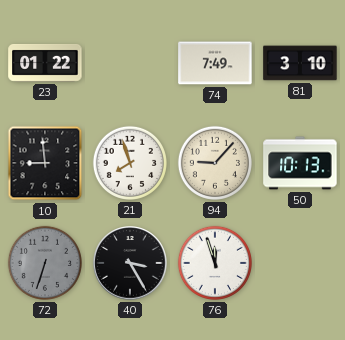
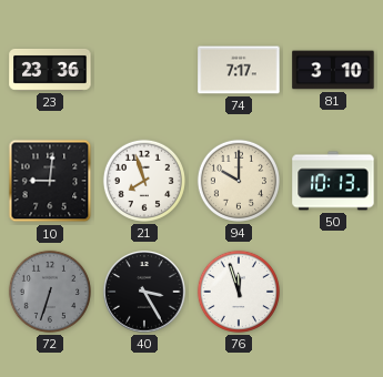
23: 01:22 -> 23:36
74: 7:49 -> 7:17
10: 8:59 -> 9:01
94: 9:07 -> 10:00
